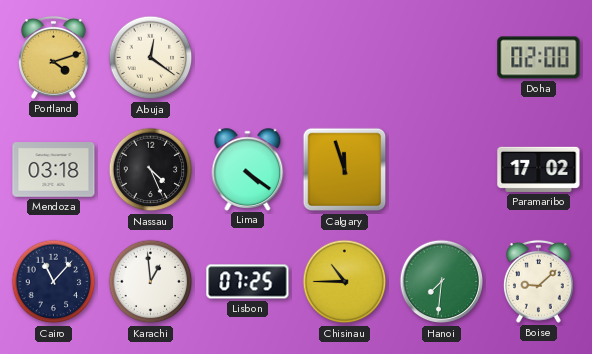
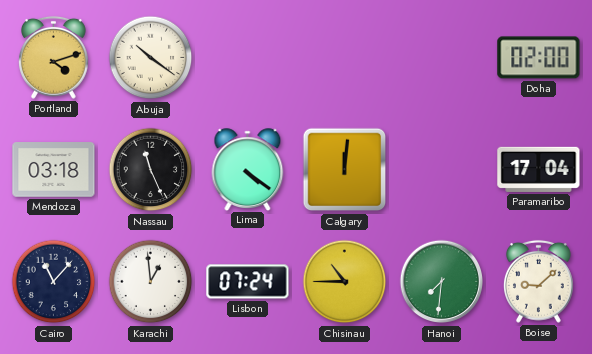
Abuja: 12:21 -> 10:21
Nassau: 4:26 -> 11:26
Calgary: 11:57 -> 12:01
Paramaribo: 17:02 -> 17:04
Lisbon: 07:25 -> 07:24
